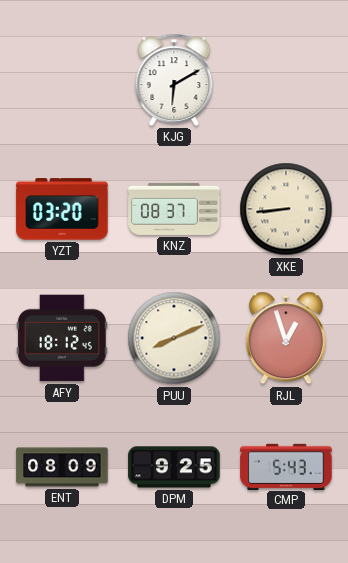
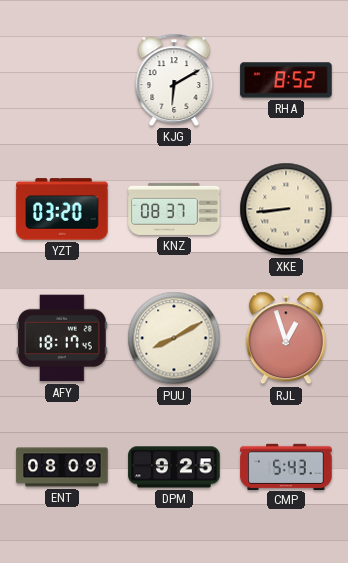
RHA: none -> 8:52
AFY: 18:12 -> 18:17
PUU: 8:11 -> 8:10
